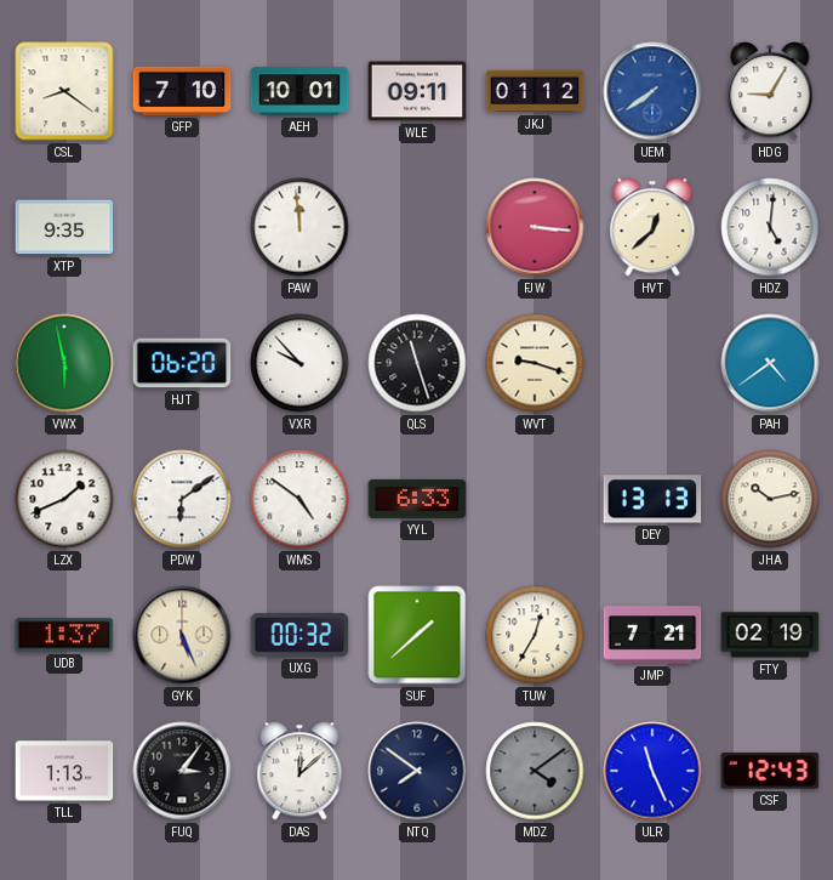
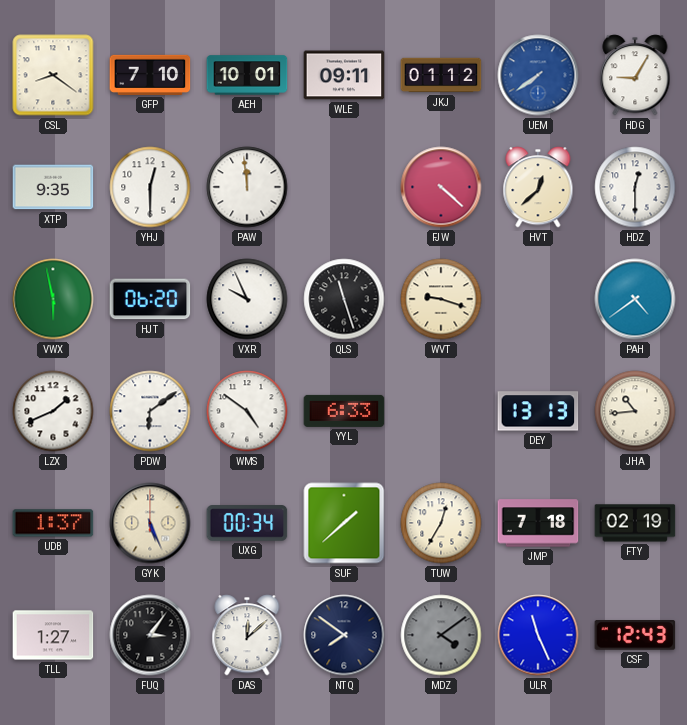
YHJ: none -> 12:30
FJW: 3:16 -> 4:22
HDZ: 5:01 -> 12:30
VXR: 9:53 -> 9:56
JHA: 10:13 -> 10:44
UXG: 00:32 -> 00:34
JMP: 7:21 -> 7:18
TLL: 1:13 -> 1:27
